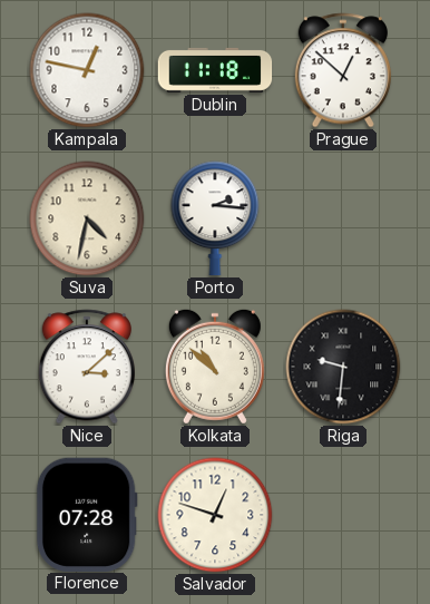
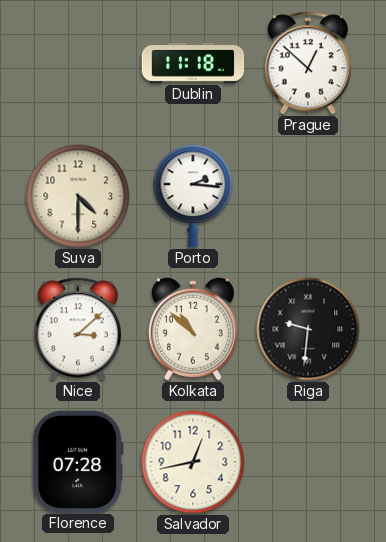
Kampala: 12:47 -> none
Suva: 4:32 -> 4:30
Salvador: 12:48 -> 12:43
